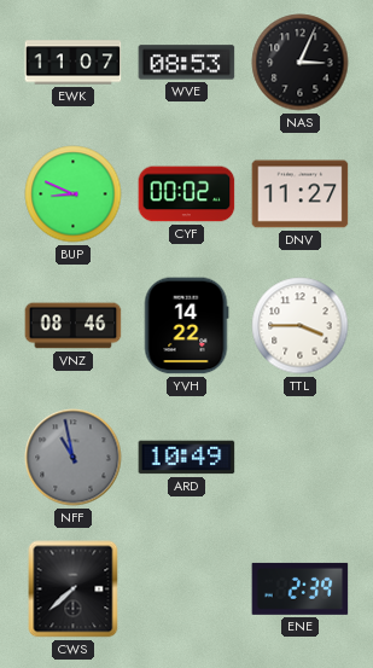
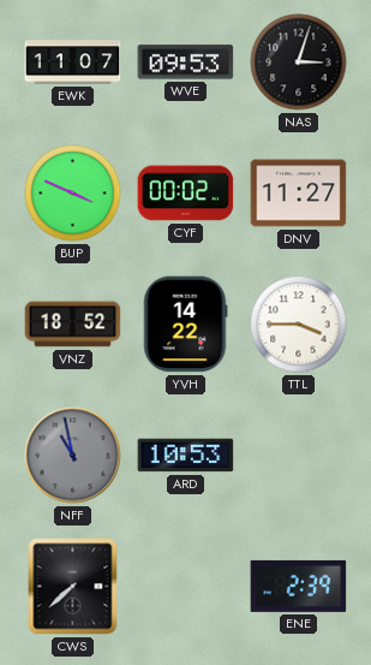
WVE: 08:53 -> 09:53
NAS: 3:04 -> 3:03
BUP: 8:49 -> 3:49
VNZ: 08:46 -> 18:52
ARD: 10:49 -> 10:53
